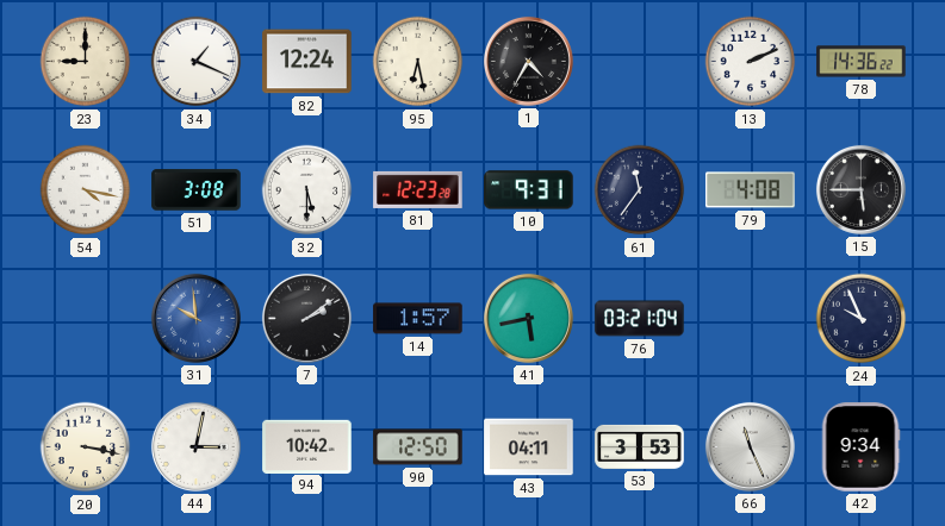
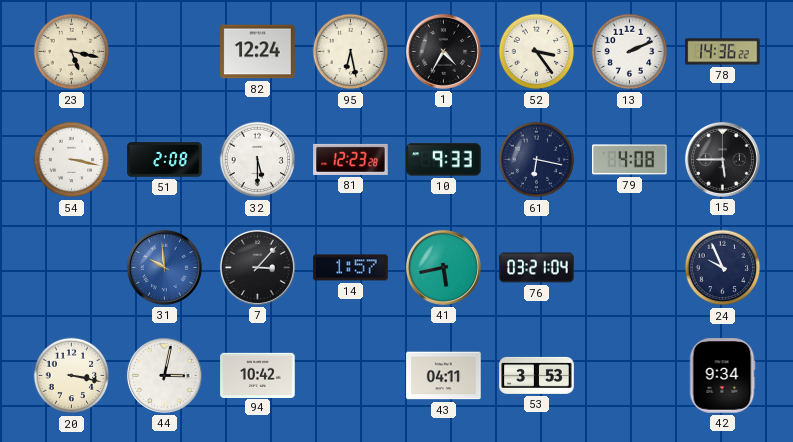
23: 9:00 -> 5:17
34: 1:19 -> none
52: none -> 3:24
54: 4:17 -> 3:17
51: 3:08 -> 2:08
10: 9:31 -> 9:33
61: 11:36 -> 6:17
7: 2:09 -> 3:07
90: 12:50 -> none
66: 11:26 -> none
